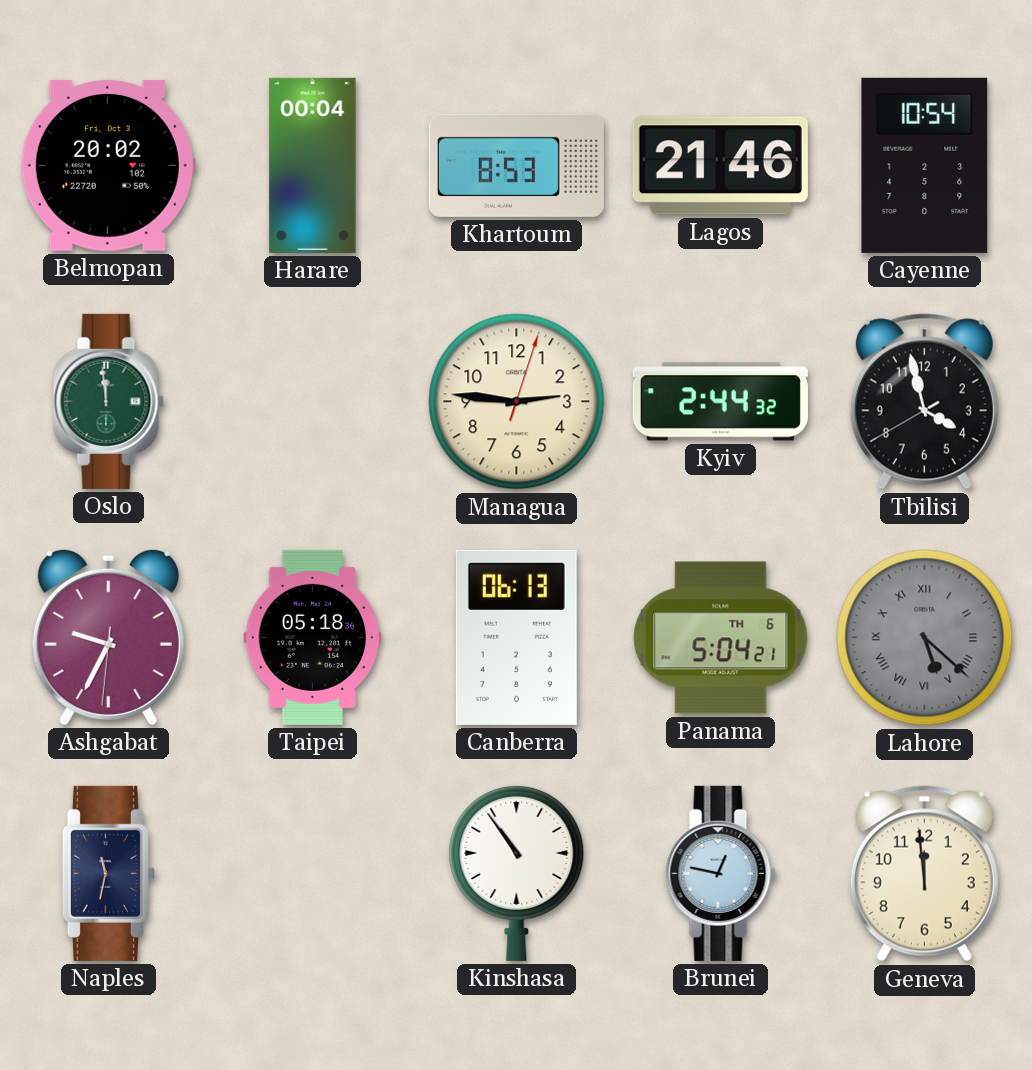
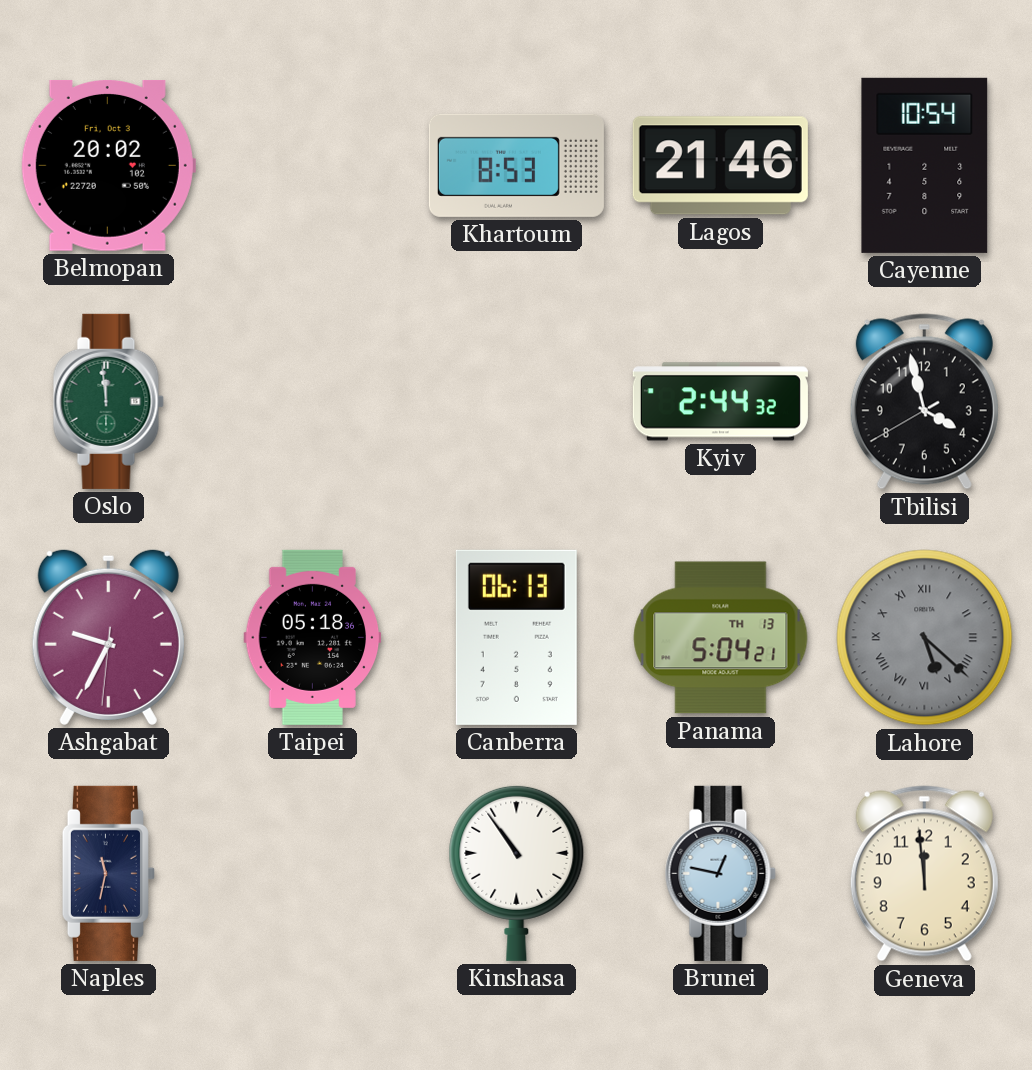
Harare: 00:04 -> none
Managua: 2:46 -> none
Panama date: TH 6 -> TH 13
